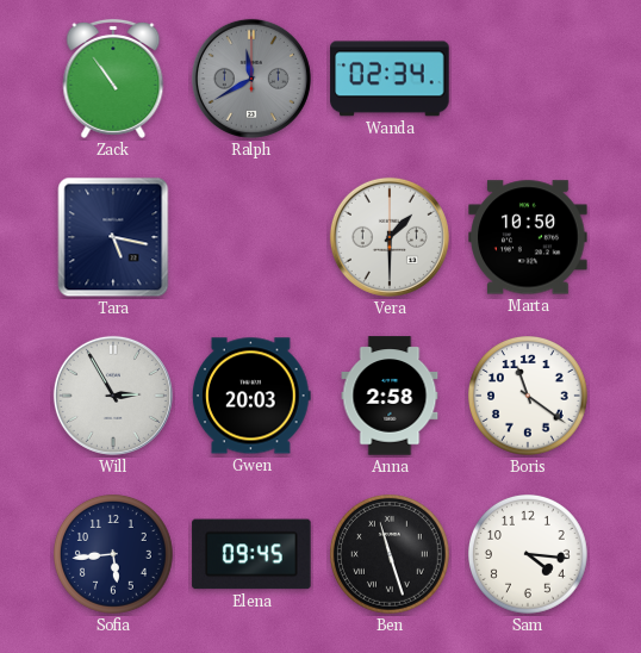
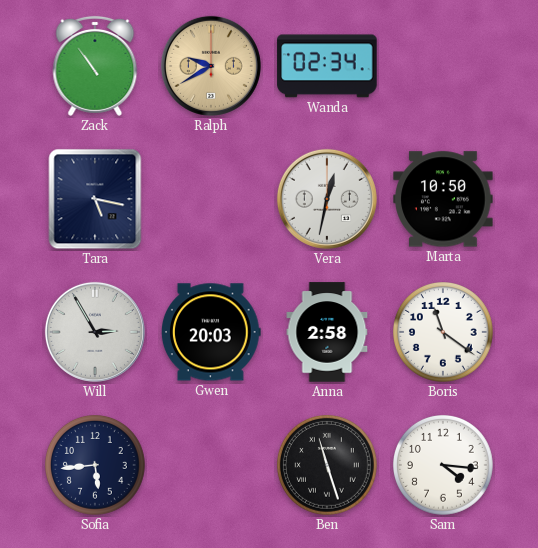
Ralph: 11:40 -> 9:40
Ralph dial: grey -> champagne
Vera: 1:30 -> 12:32
Elena: 09:45 -> none
